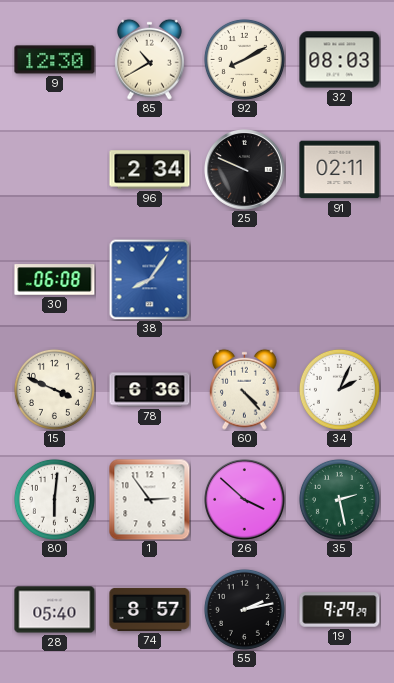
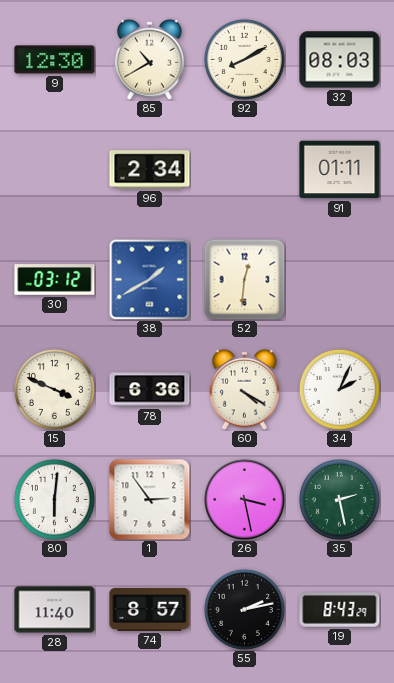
25: 9:49 -> none
91: 02:11 -> 01:11
30: 06:08 -> 03:12
38: 8:06 -> 1:40
52: none -> 12:31
60: 4:23 -> 4:20
26: 3:52 -> 3:28
28: 05:40 -> 11:40
19: 9:29 -> 8:43
